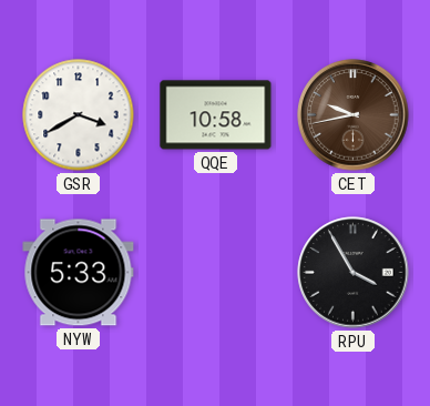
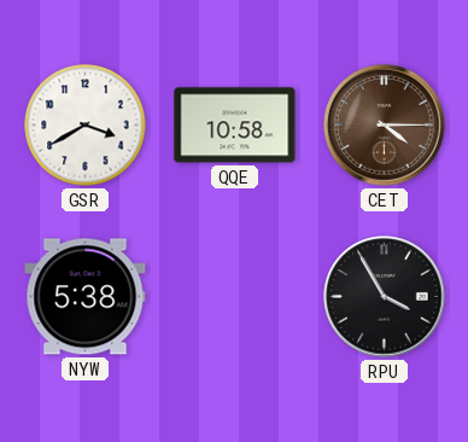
CET: 9:43 -> 4:15
NYW: 5:33 -> 5:38
